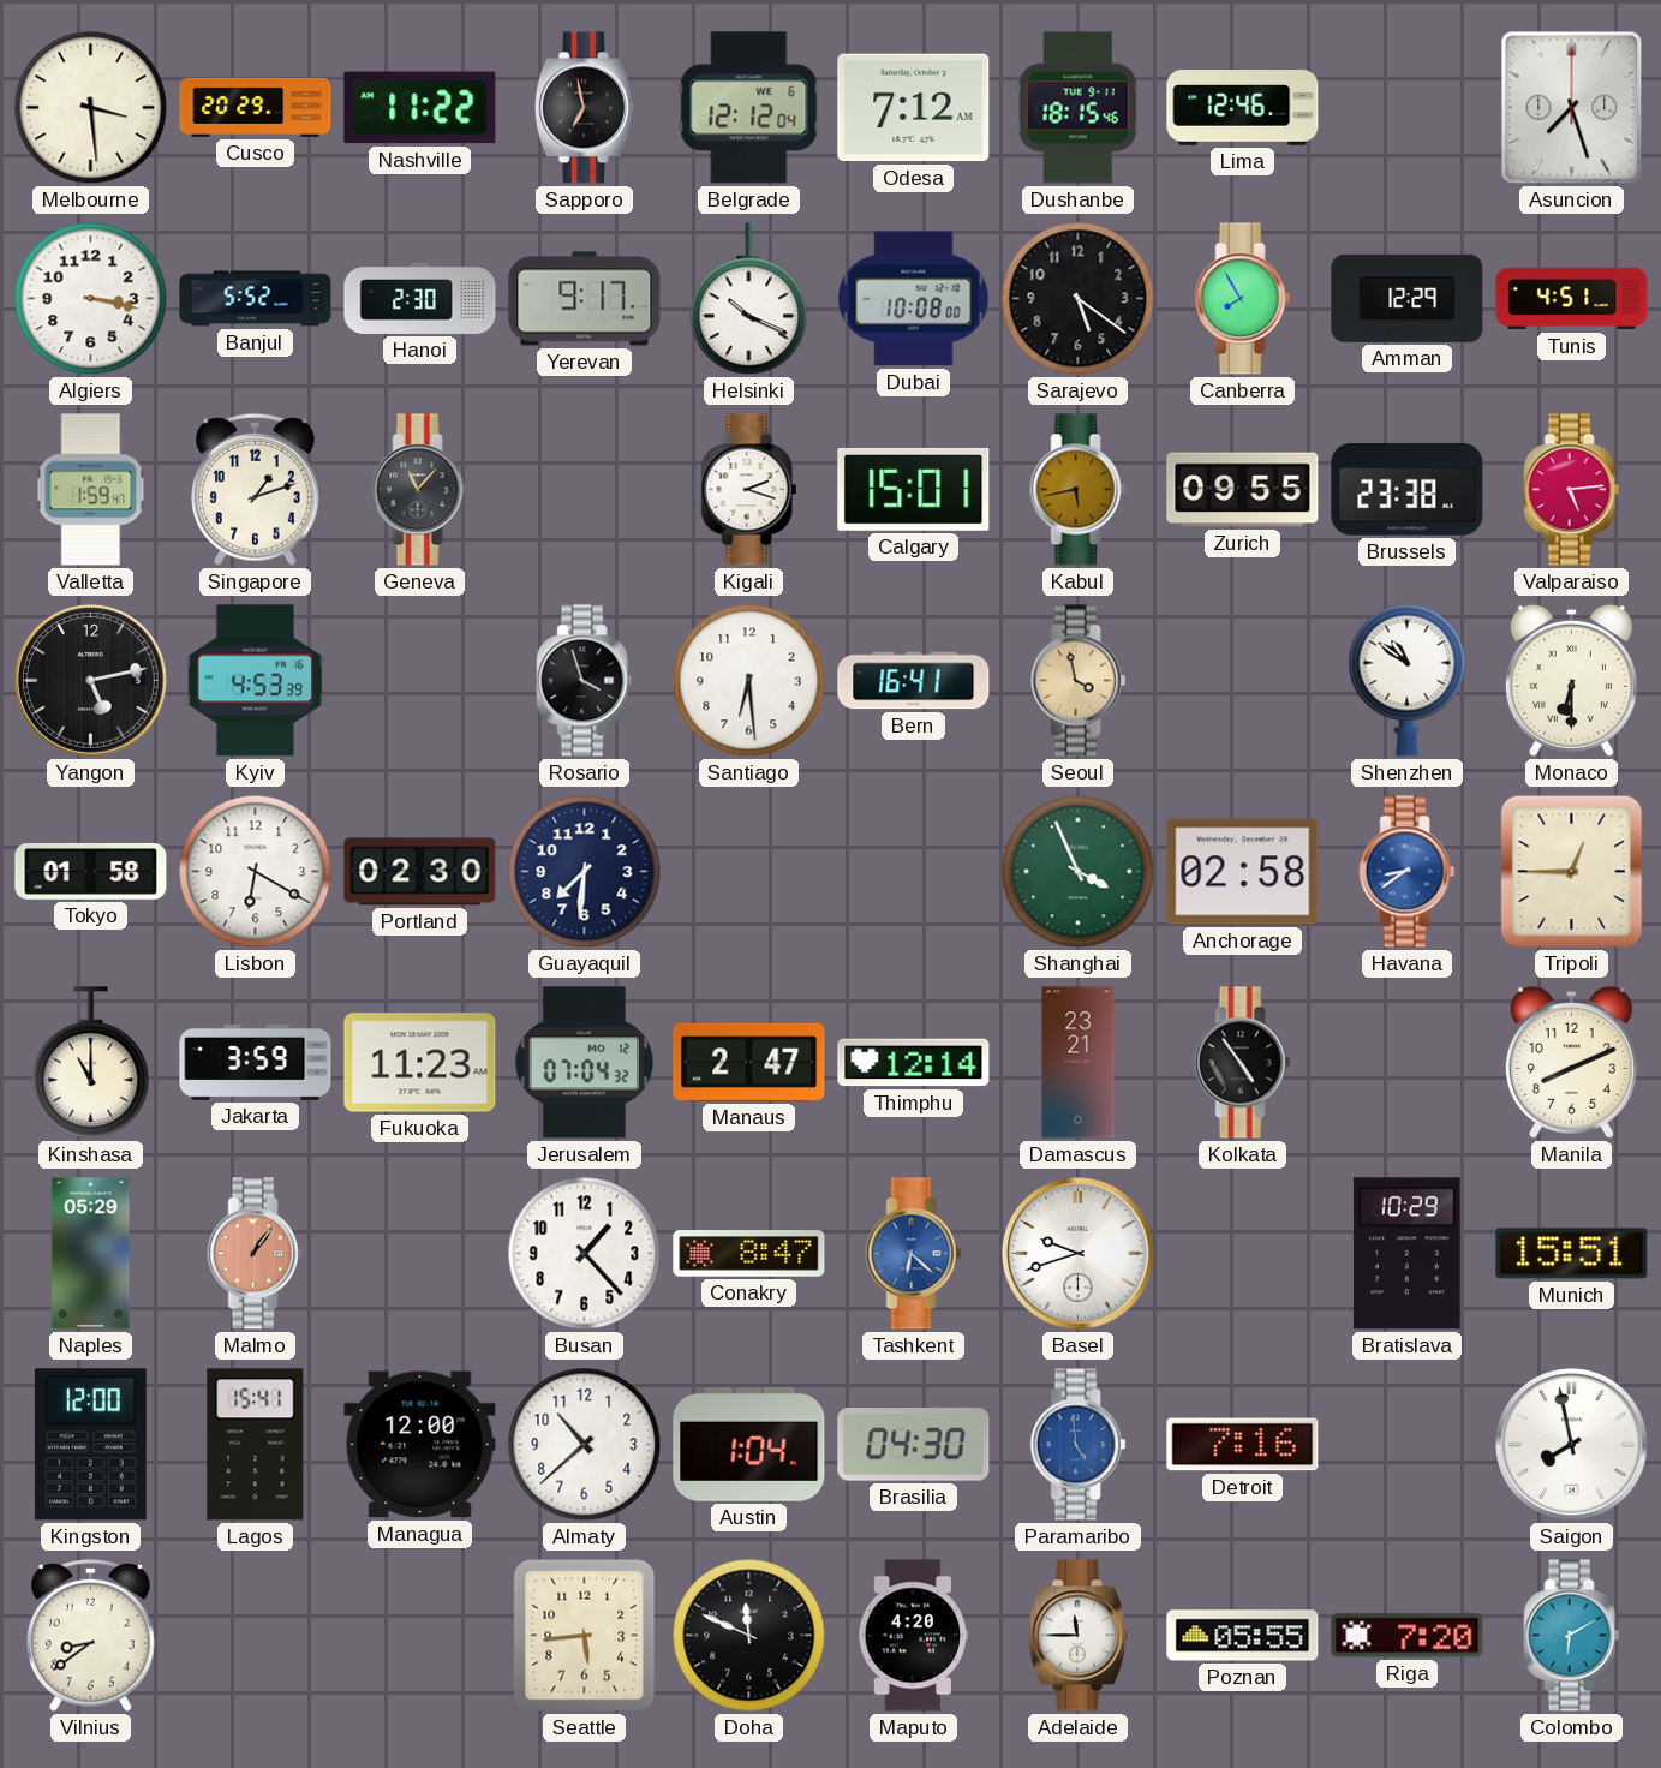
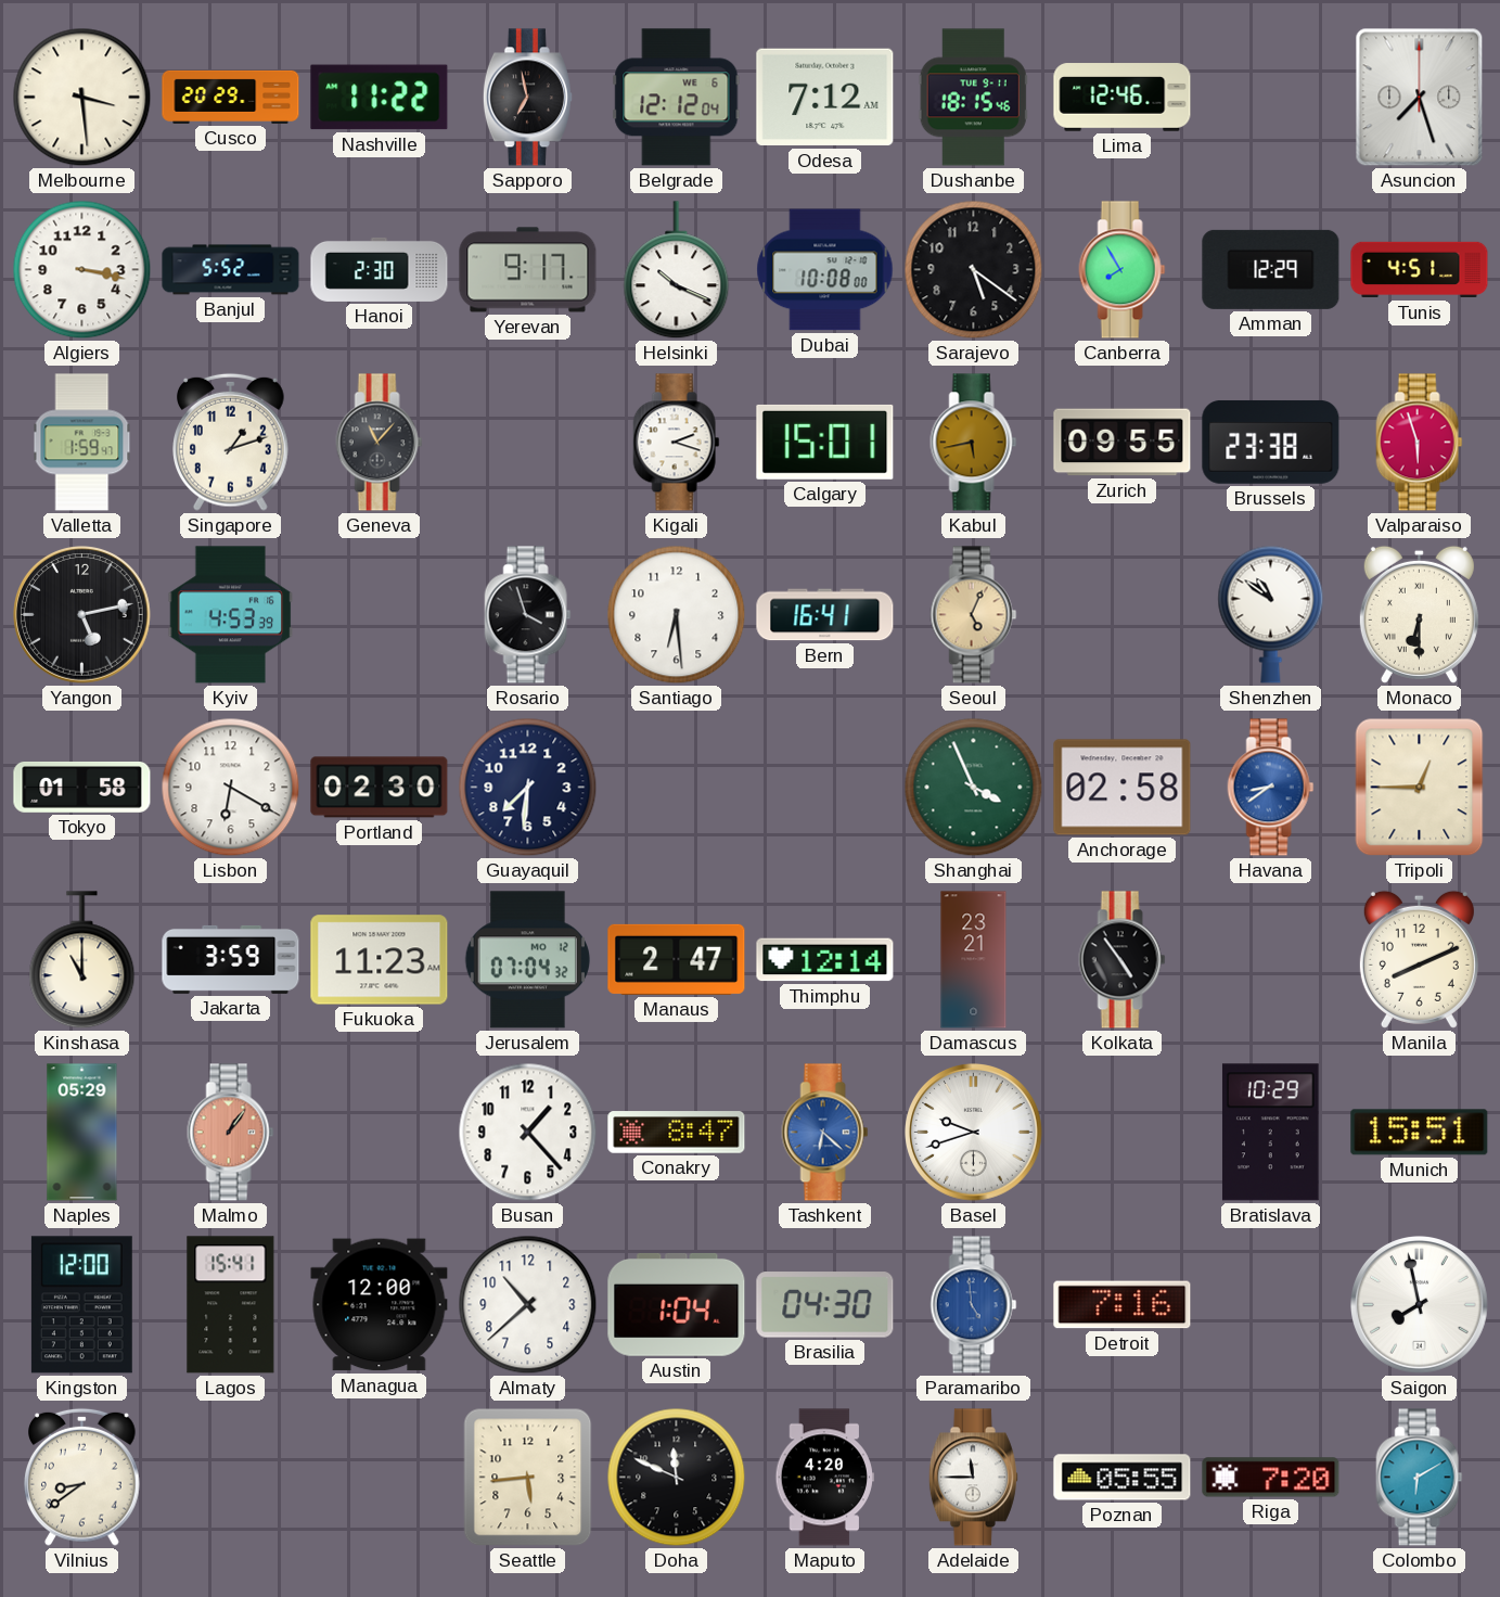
Valparaiso: 5:14 -> 5:57
Seoul: 3:58 -> 5:04
